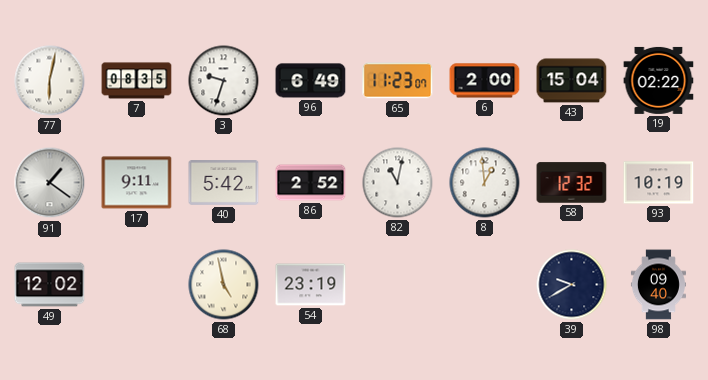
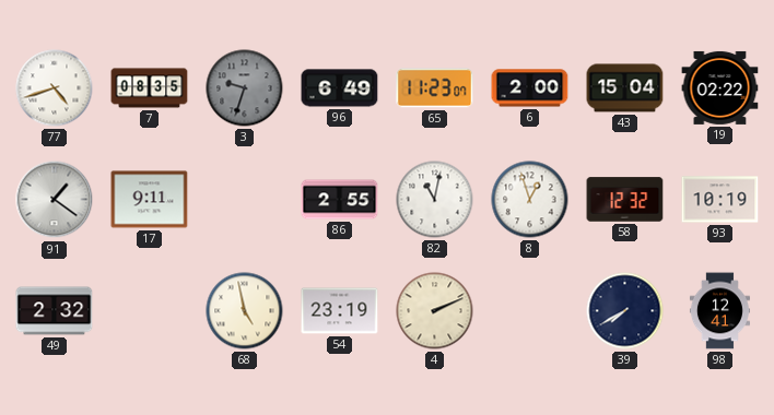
77: 6:02 -> 4:42
3 dial: white -> grey
40: 5:42 -> none
86: 2:52 -> 2:55
8: 12:59 -> 12:57
49: 12:02 -> 2:32
4: none -> 2:11
39: 9:40 -> 7:40
98: 09:40 -> 12:41
